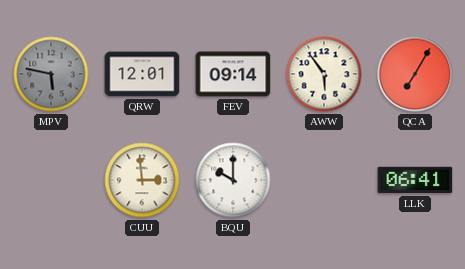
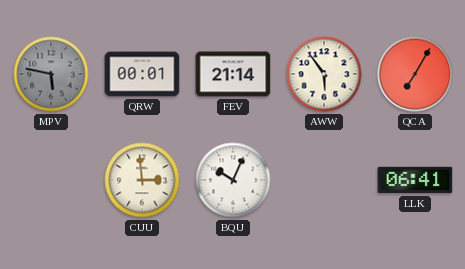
QRW: 12:01 -> 00:01
FEV: 09:14 -> 21:14
BQU: 10:00 -> 10:04
